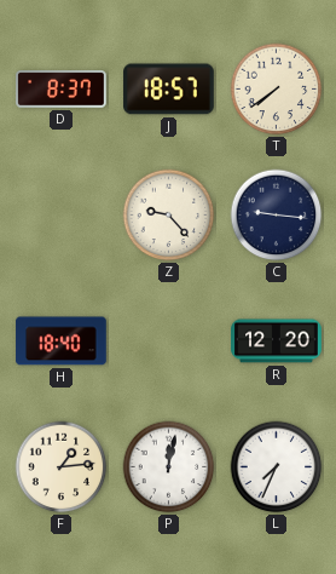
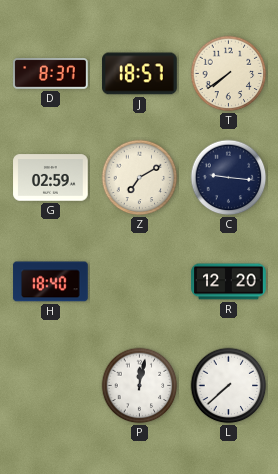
G: none -> 02:59
Z: 9:23 -> 7:10
F: 1:14 -> none
L: 7:34 -> 7:38
